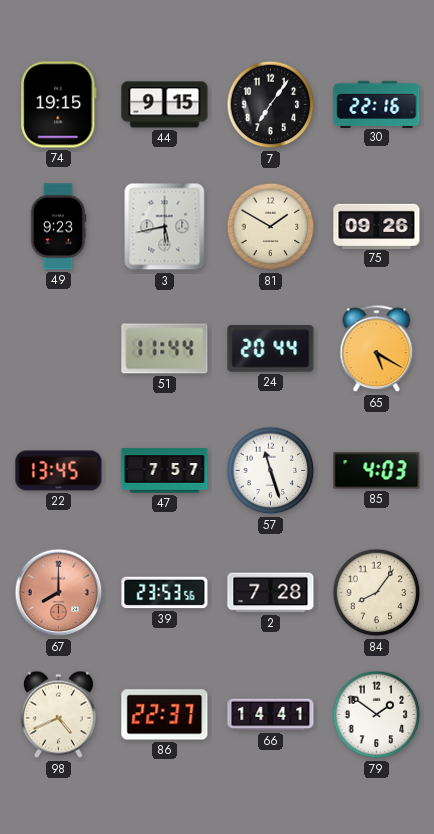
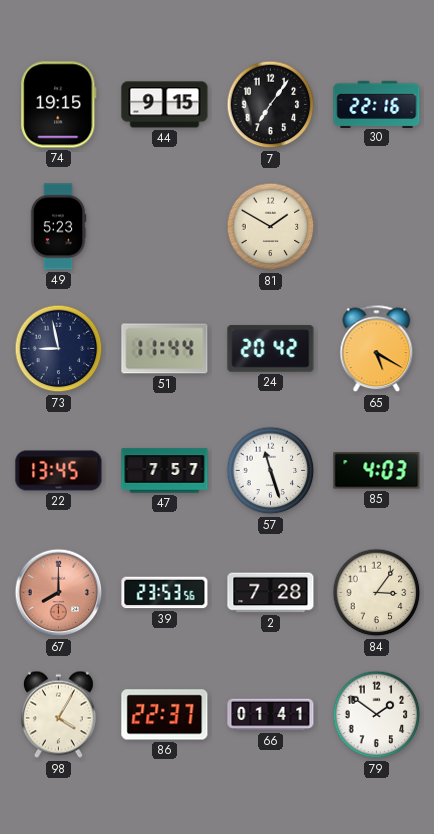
49: 9:23 -> 5:23
3: 5:43 -> none
75: 09:26 -> none
73: none -> 8:58
24: 20:44 -> 20:42
84: 8:06 -> 3:06
98: 4:41 -> 4:05
66: 14:41 -> 01:41
